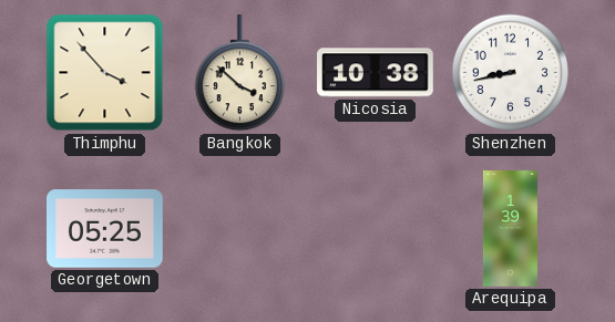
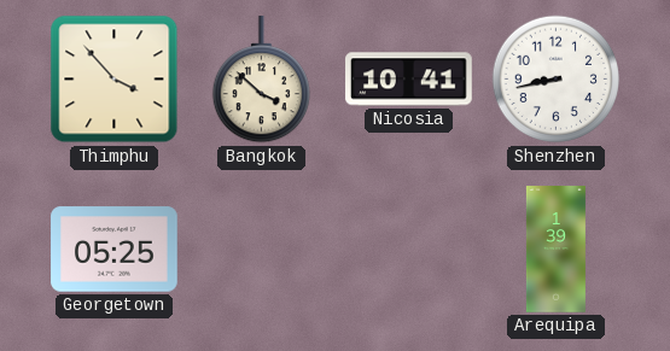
Nicosia: 10:38 -> 10:41
